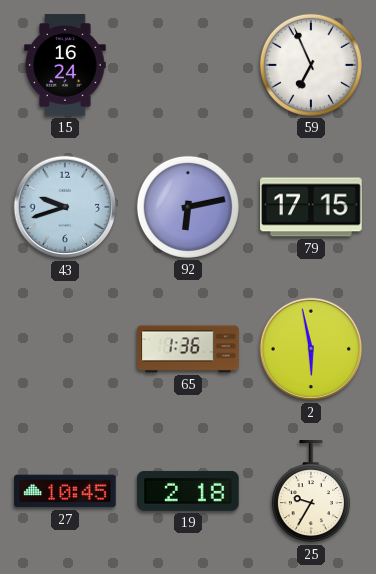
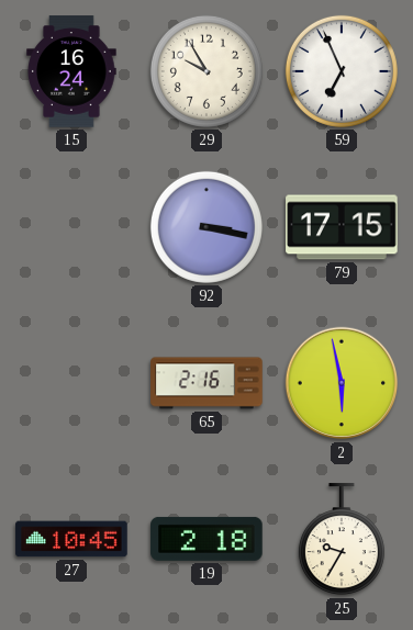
29: none -> 9:55
43: 9:42 -> none
92: 6:13 -> 3:17
65: 1:36 -> 2:16
